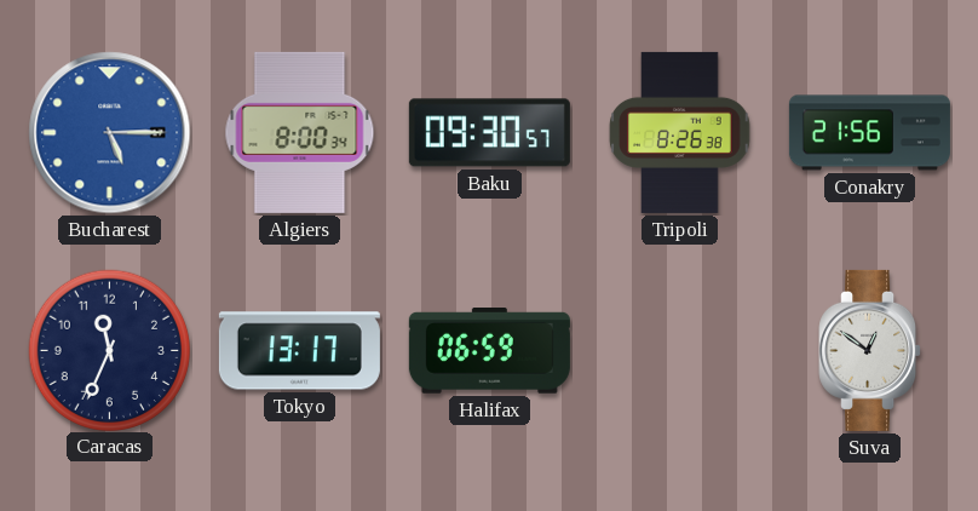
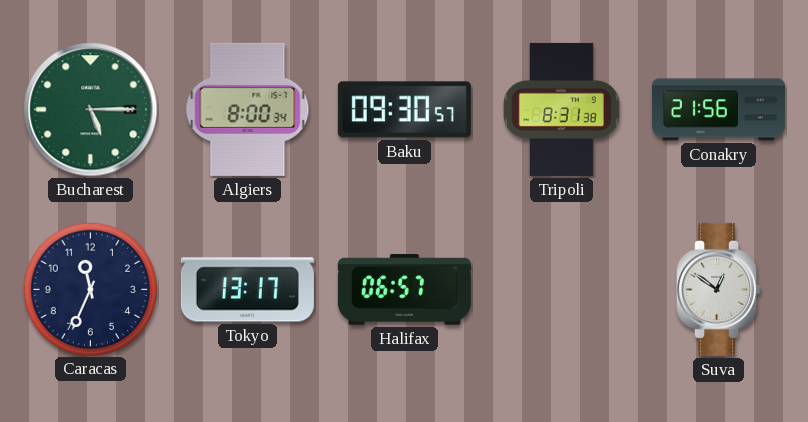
Bucharest dial: blue -> green
Tripoli: 8:26 -> 8:31
Halifax: 06:59 -> 06:57
